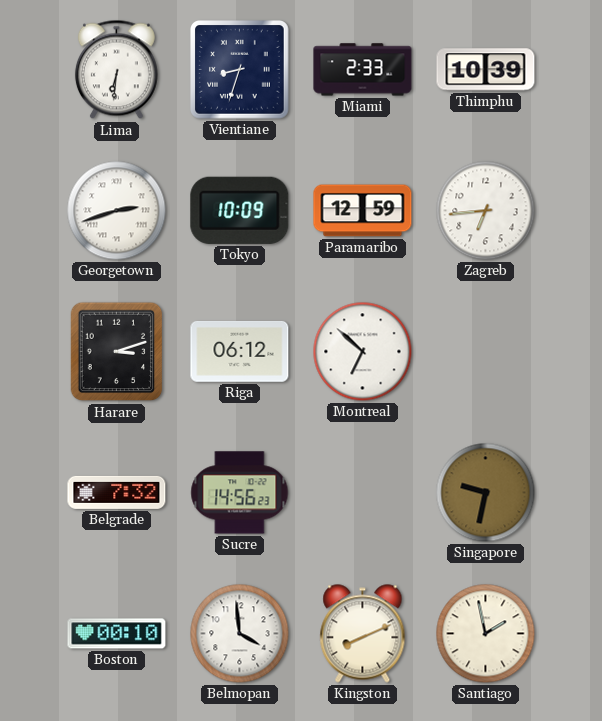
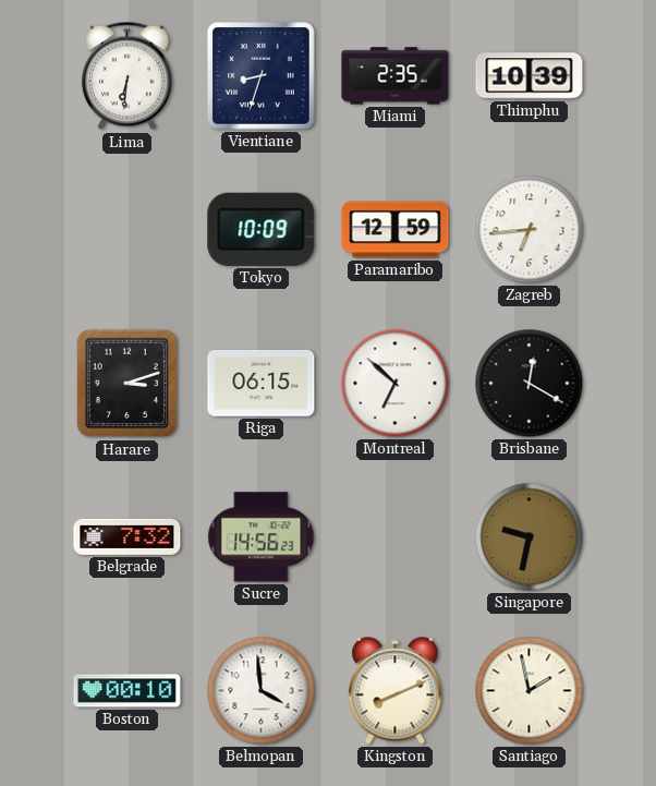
Miami: 2:33 -> 2:35
Georgetown: 2:42 -> none
Riga: 06:12 -> 06:15
Brisbane: none -> 12:20
